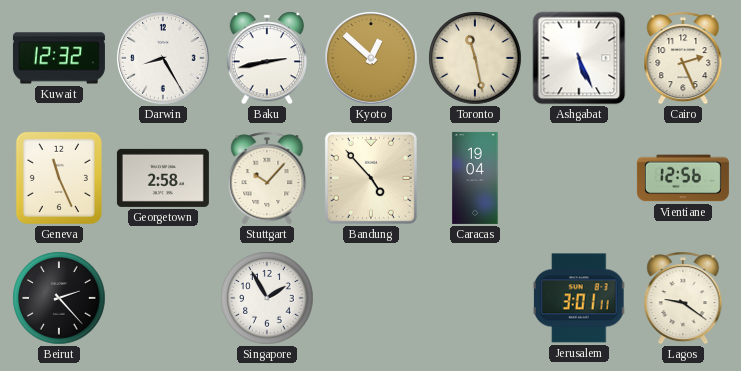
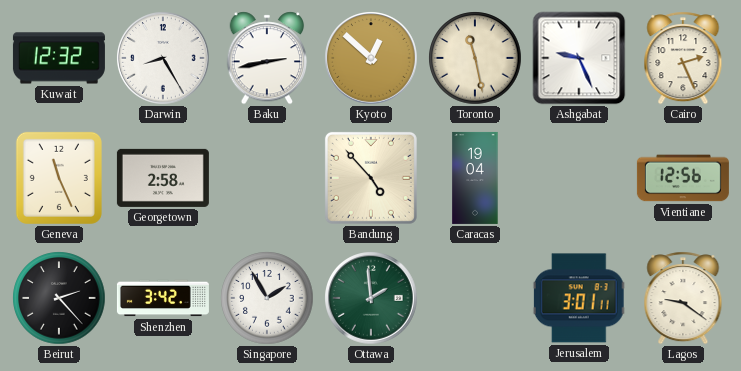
Ashgabat: 5:26 -> 9:26
Stuttgart: 10:07 -> none
Shenzhen: none -> 3:42
Ottawa: none -> 1:59
